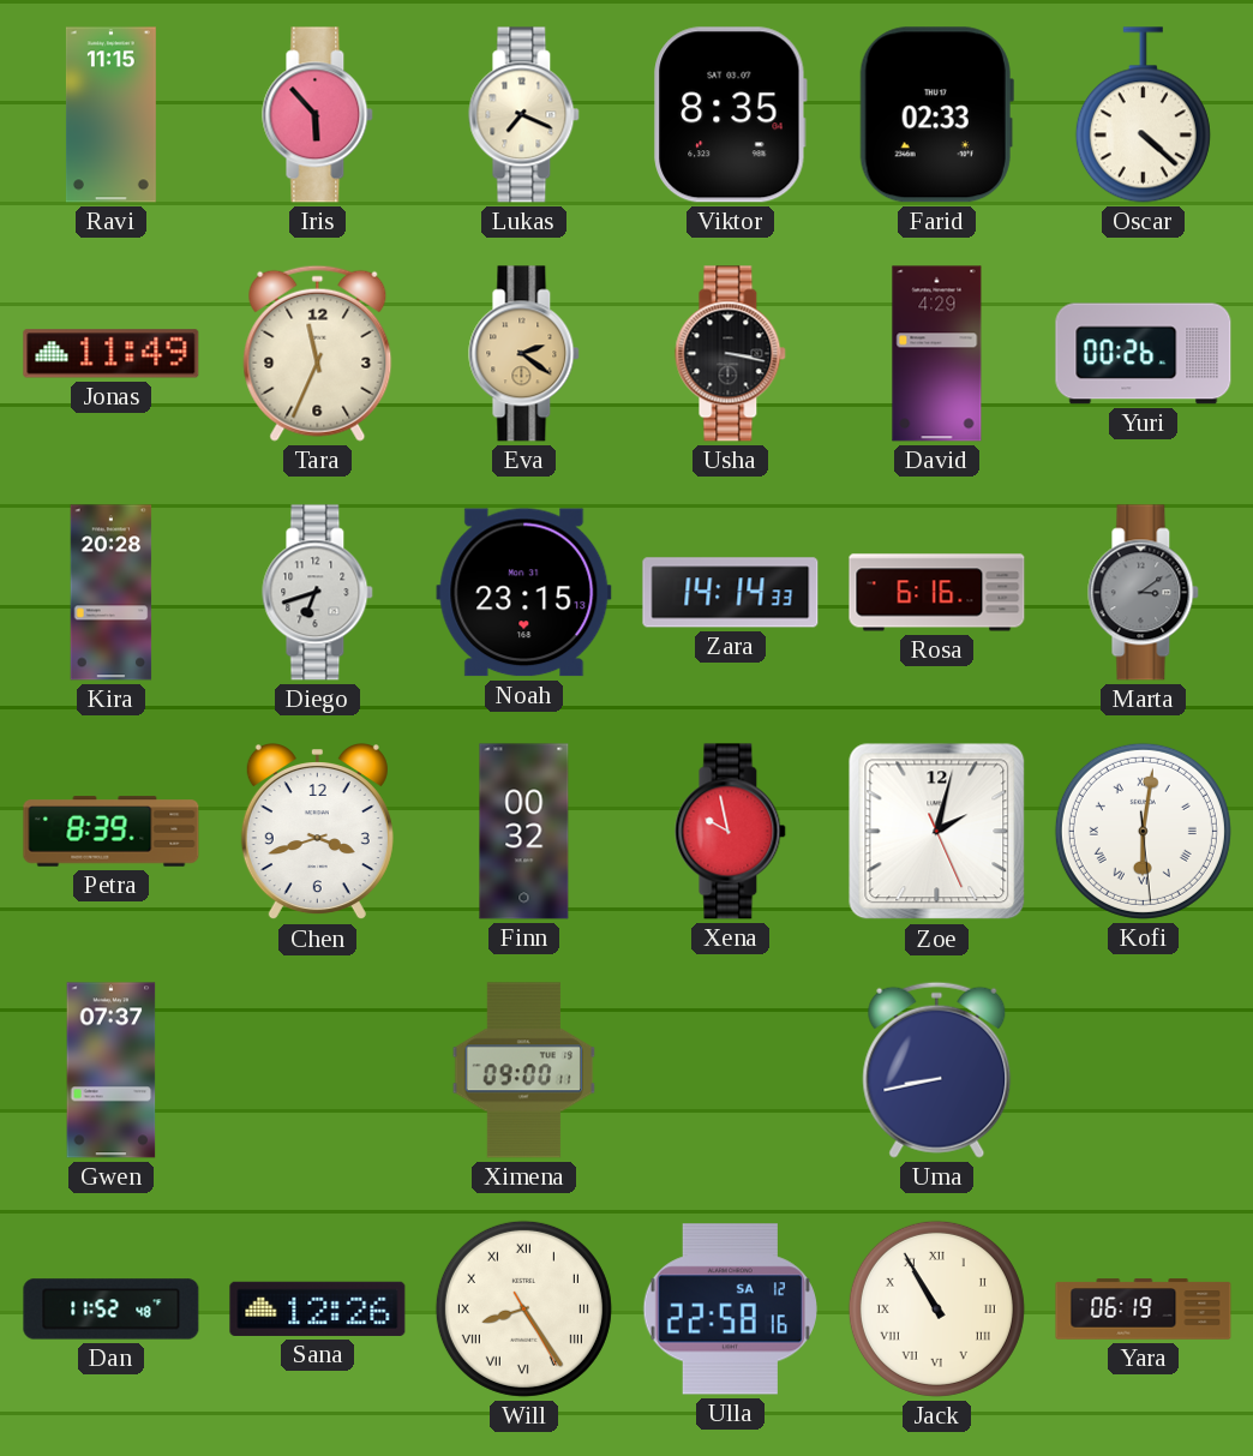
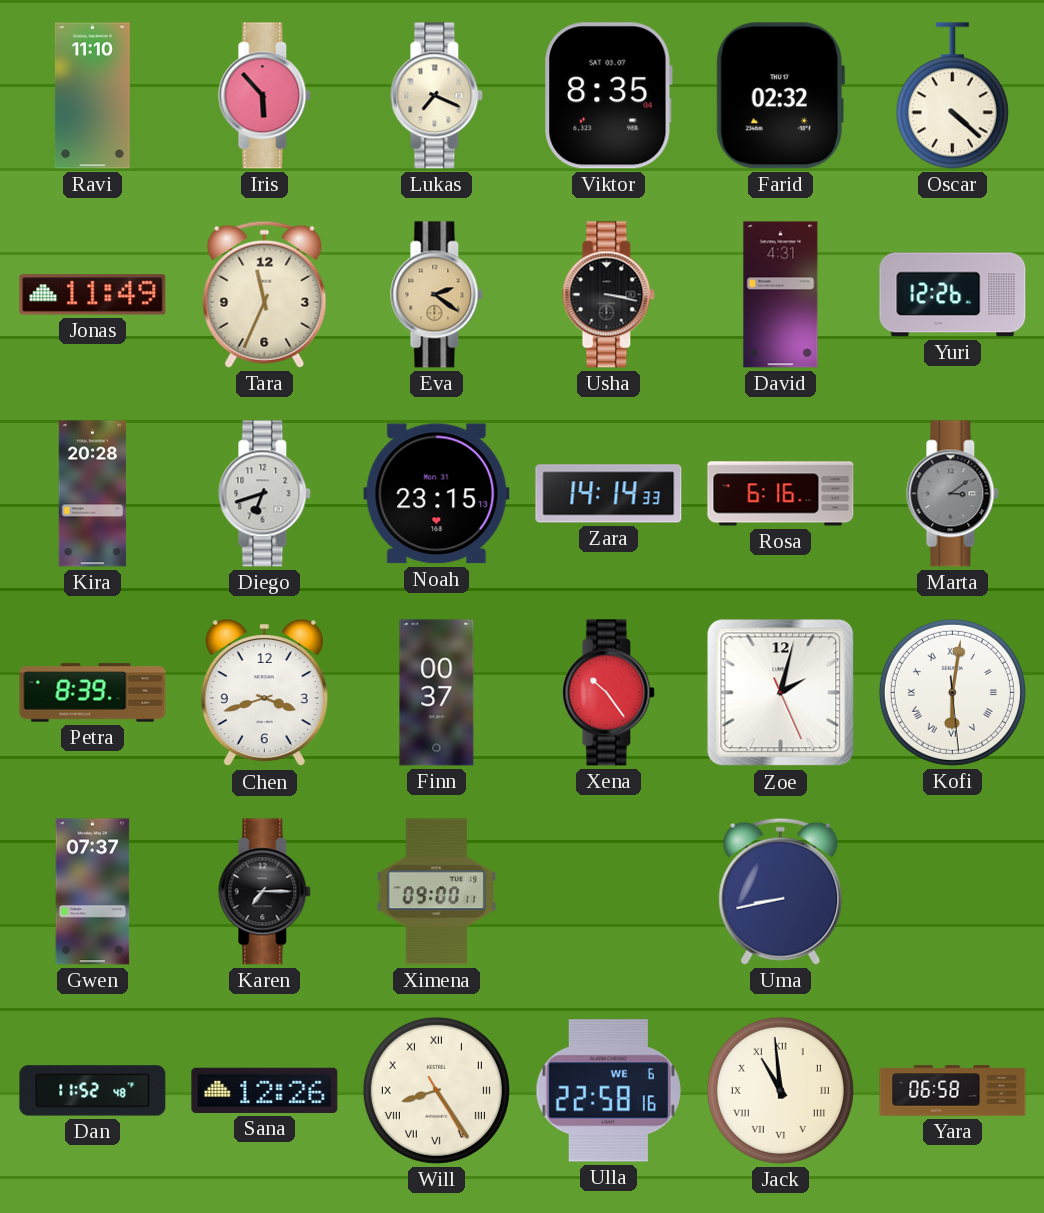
Ravi: 11:15 -> 11:10
Farid: 02:33 -> 02:32
David: 4:29 -> 4:31
Yuri: 00:26 -> 12:26
Finn: 00:32 -> 00:37
Xena: 9:58 -> 10:24
Karen: none -> 7:15
Ulla date: SA 12 -> WE 6
Jack: 10:55 -> 10:59
Yara: 06:19 -> 06:58
